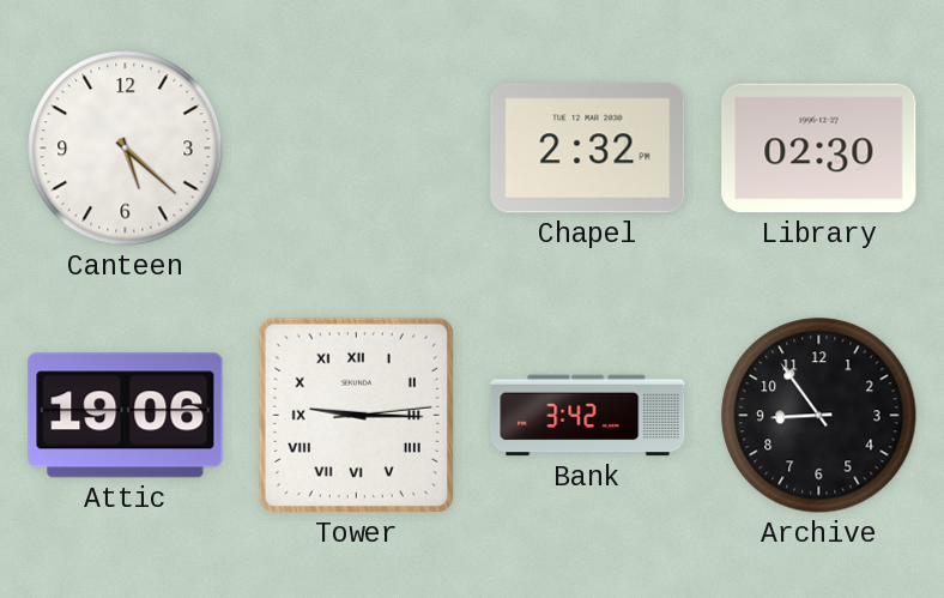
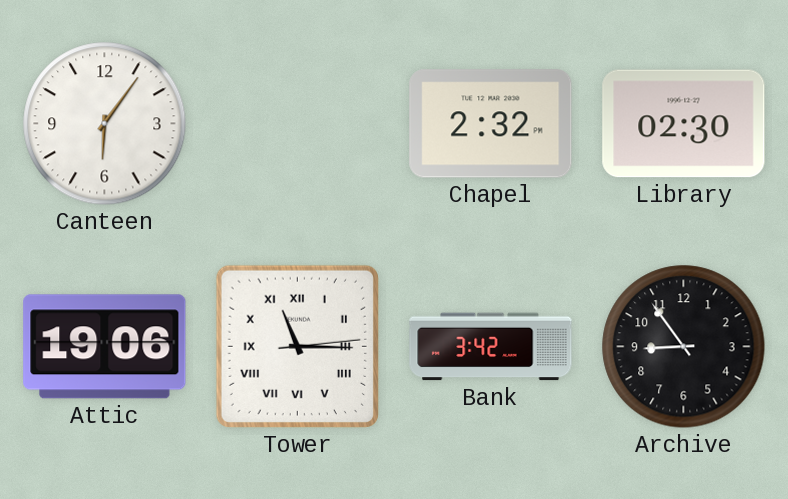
Canteen: 5:22 -> 6:06
Tower: 9:15 -> 11:15
